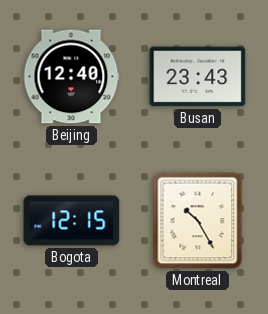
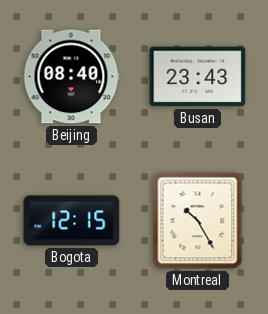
Beijing: 12:40 -> 08:40
